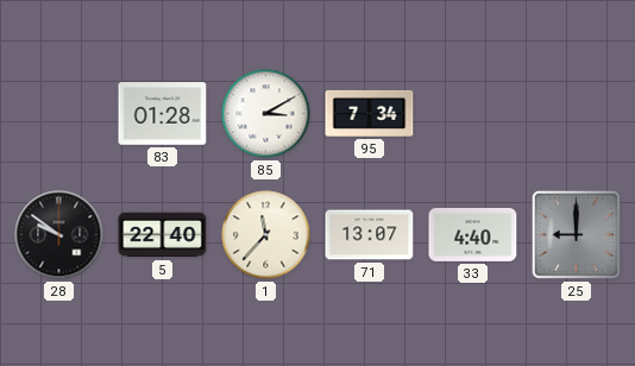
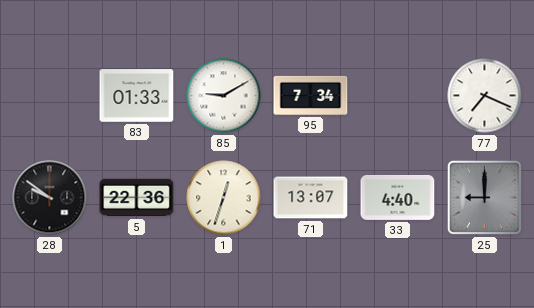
83: 01:28 -> 01:33
85: 3:10 -> 9:10
77: none -> 7:19
5: 22:40 -> 22:36
1: 11:37 -> 12:33
